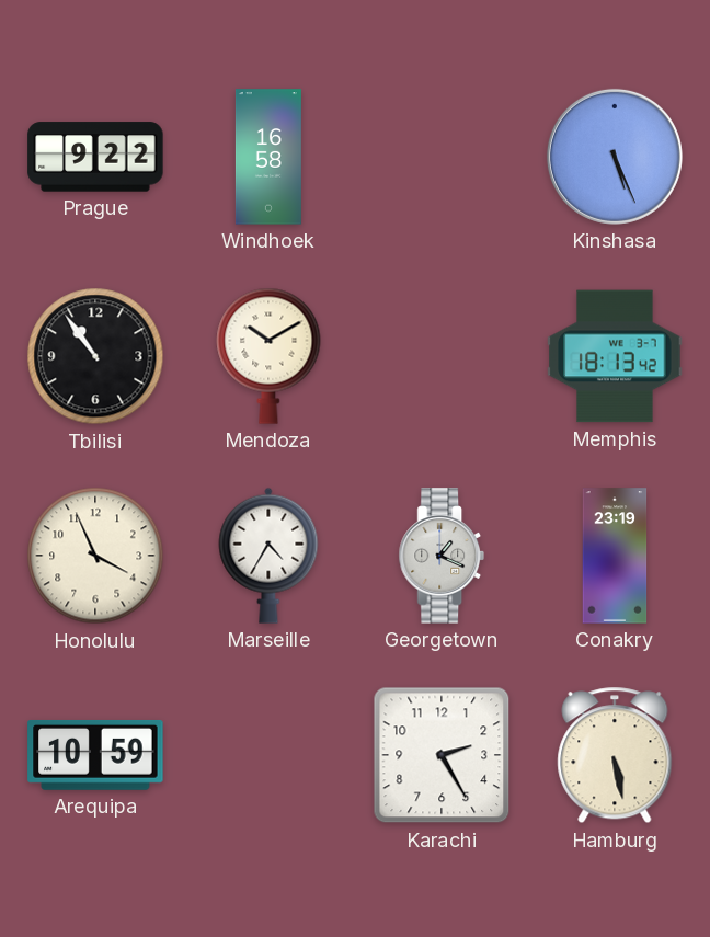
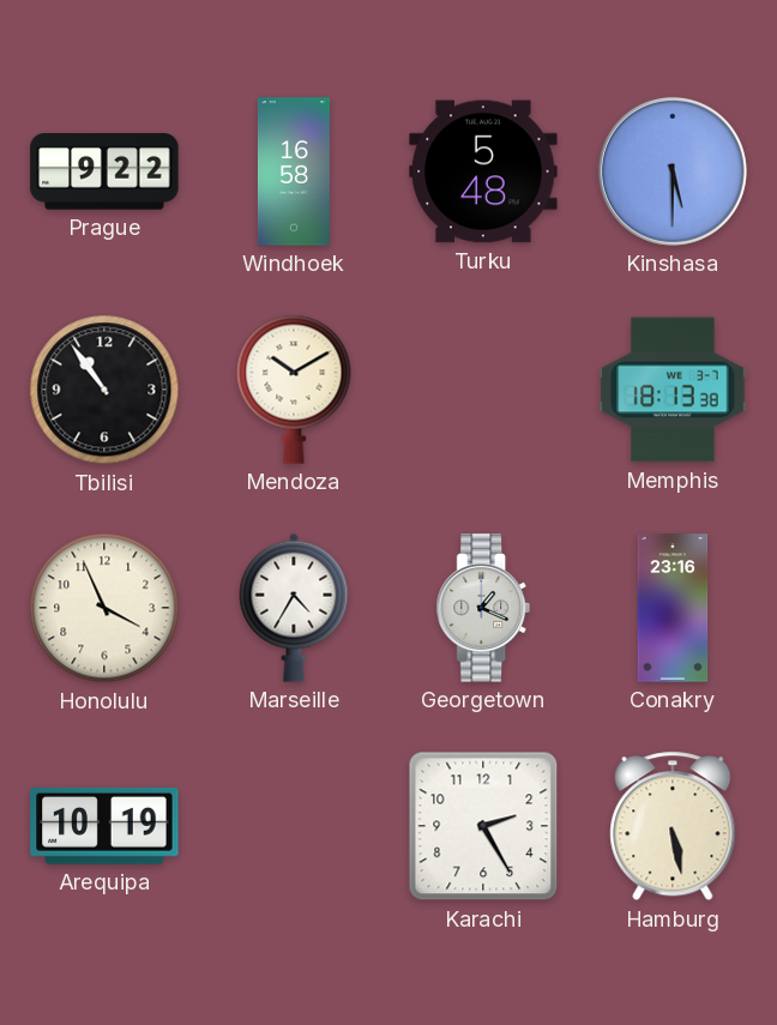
Turku: none -> 5:48
Kinshasa: 5:26 -> 5:30
Memphis: 18:13:42 -> 18:13:38
Conakry: 23:19 -> 23:16
Arequipa: 10:59 -> 10:19
